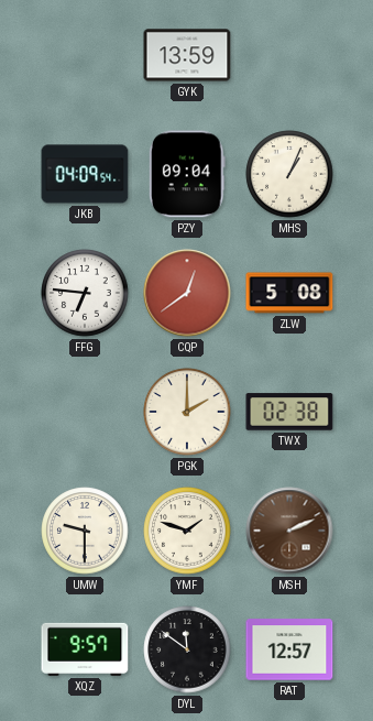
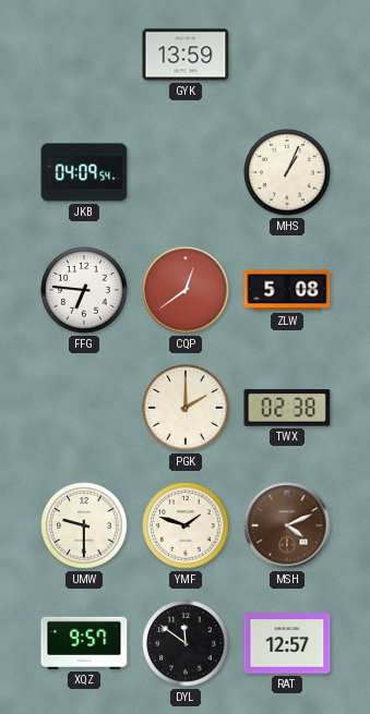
PZY: 09:04 -> none
MSH: 2:11 -> 4:11
